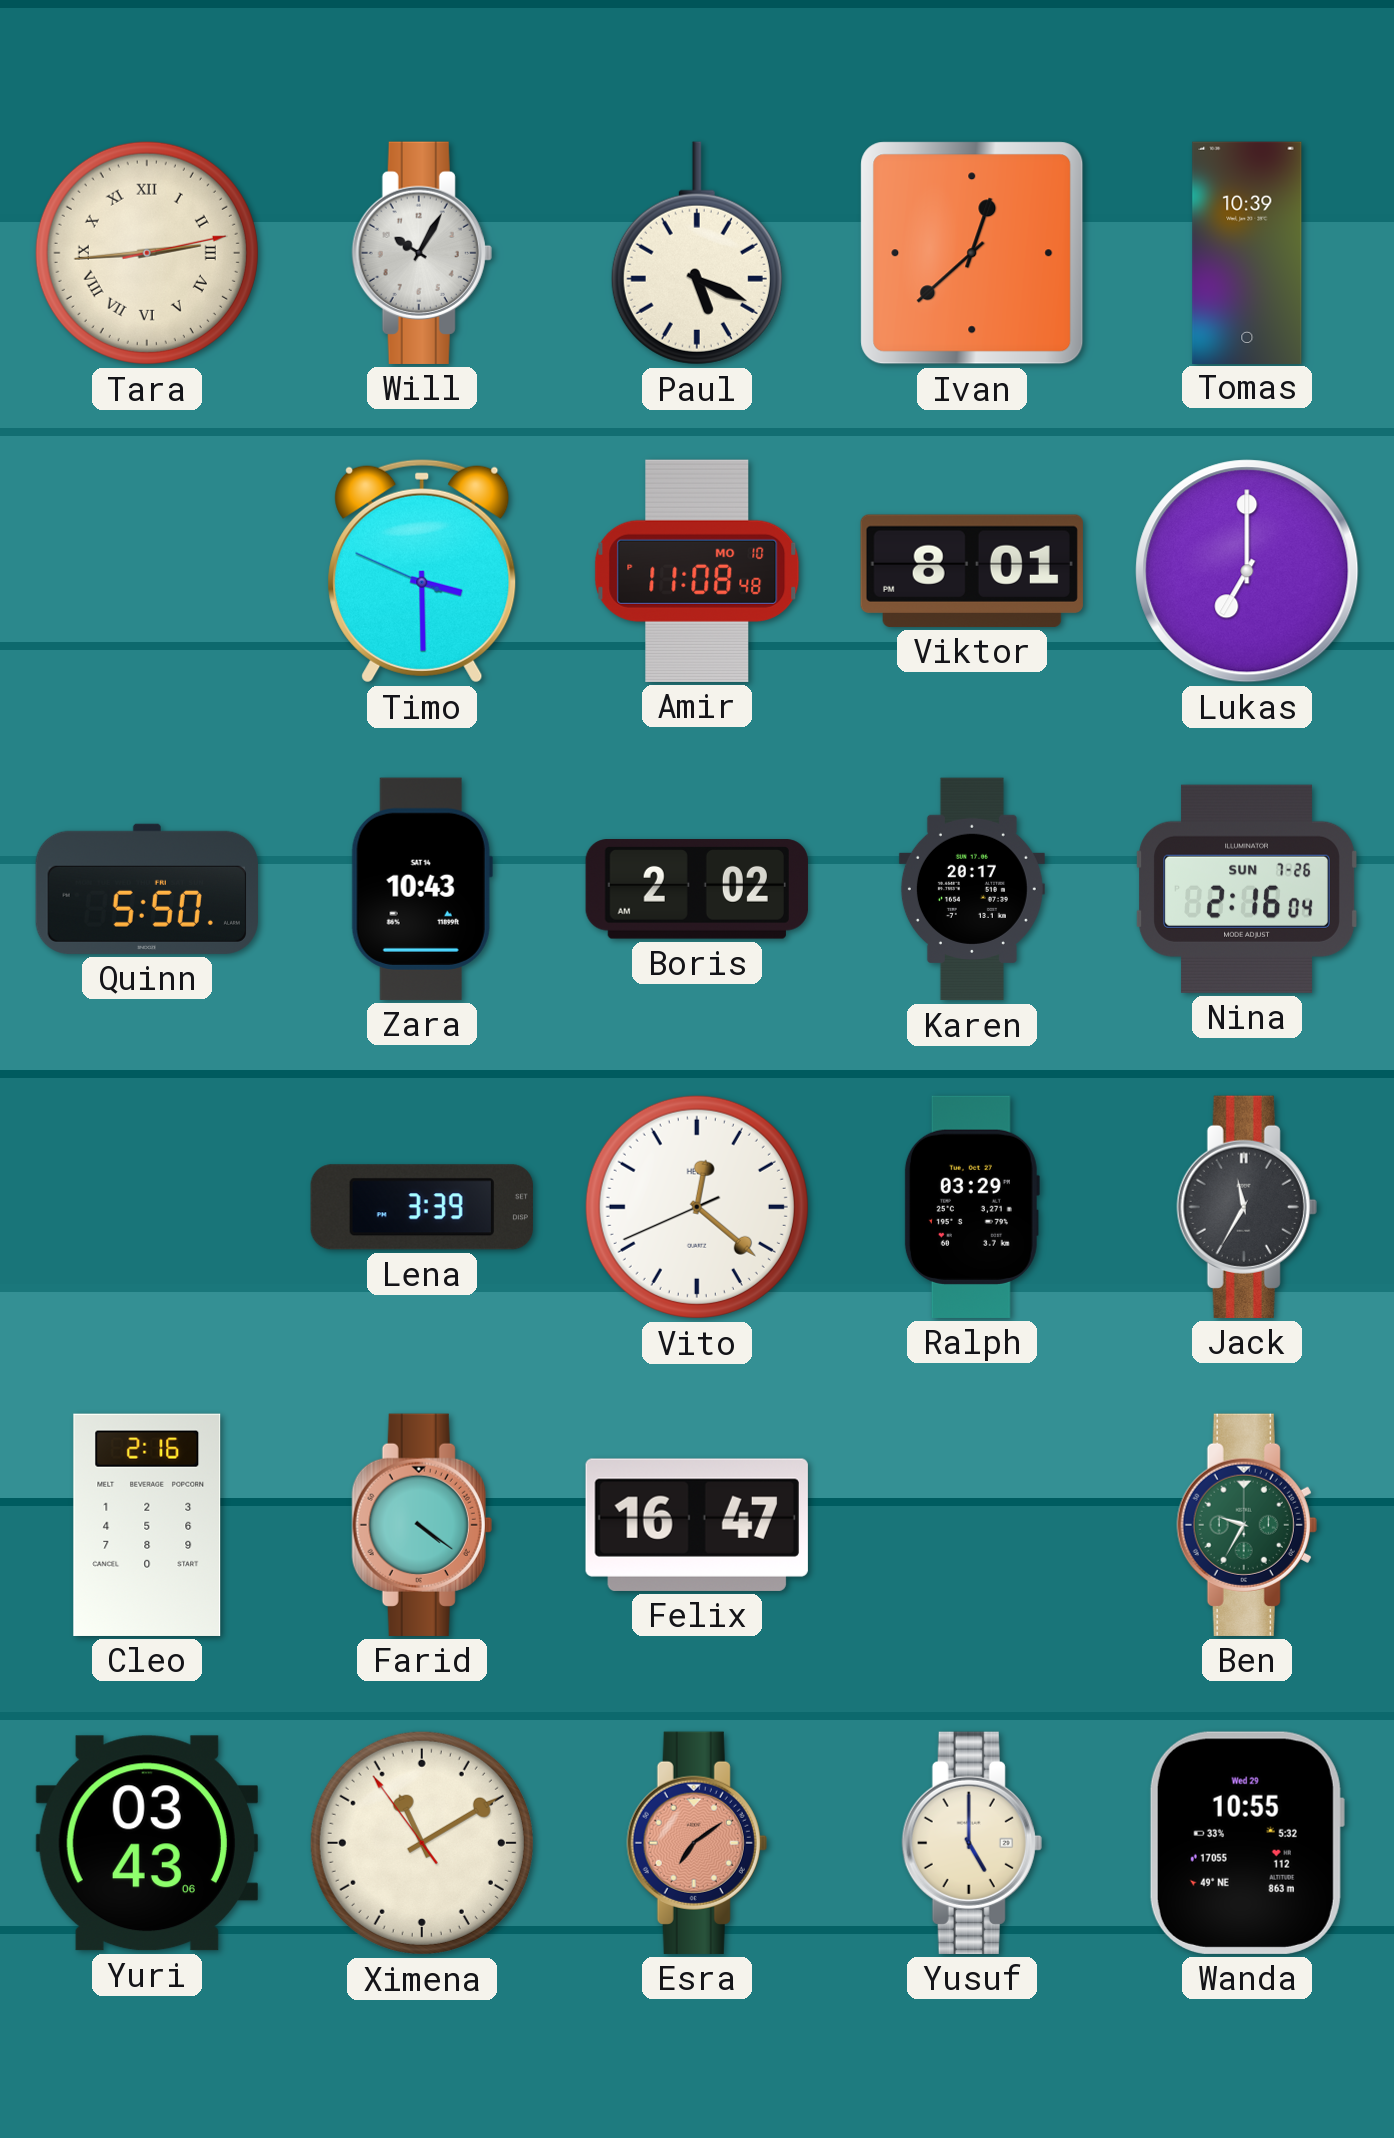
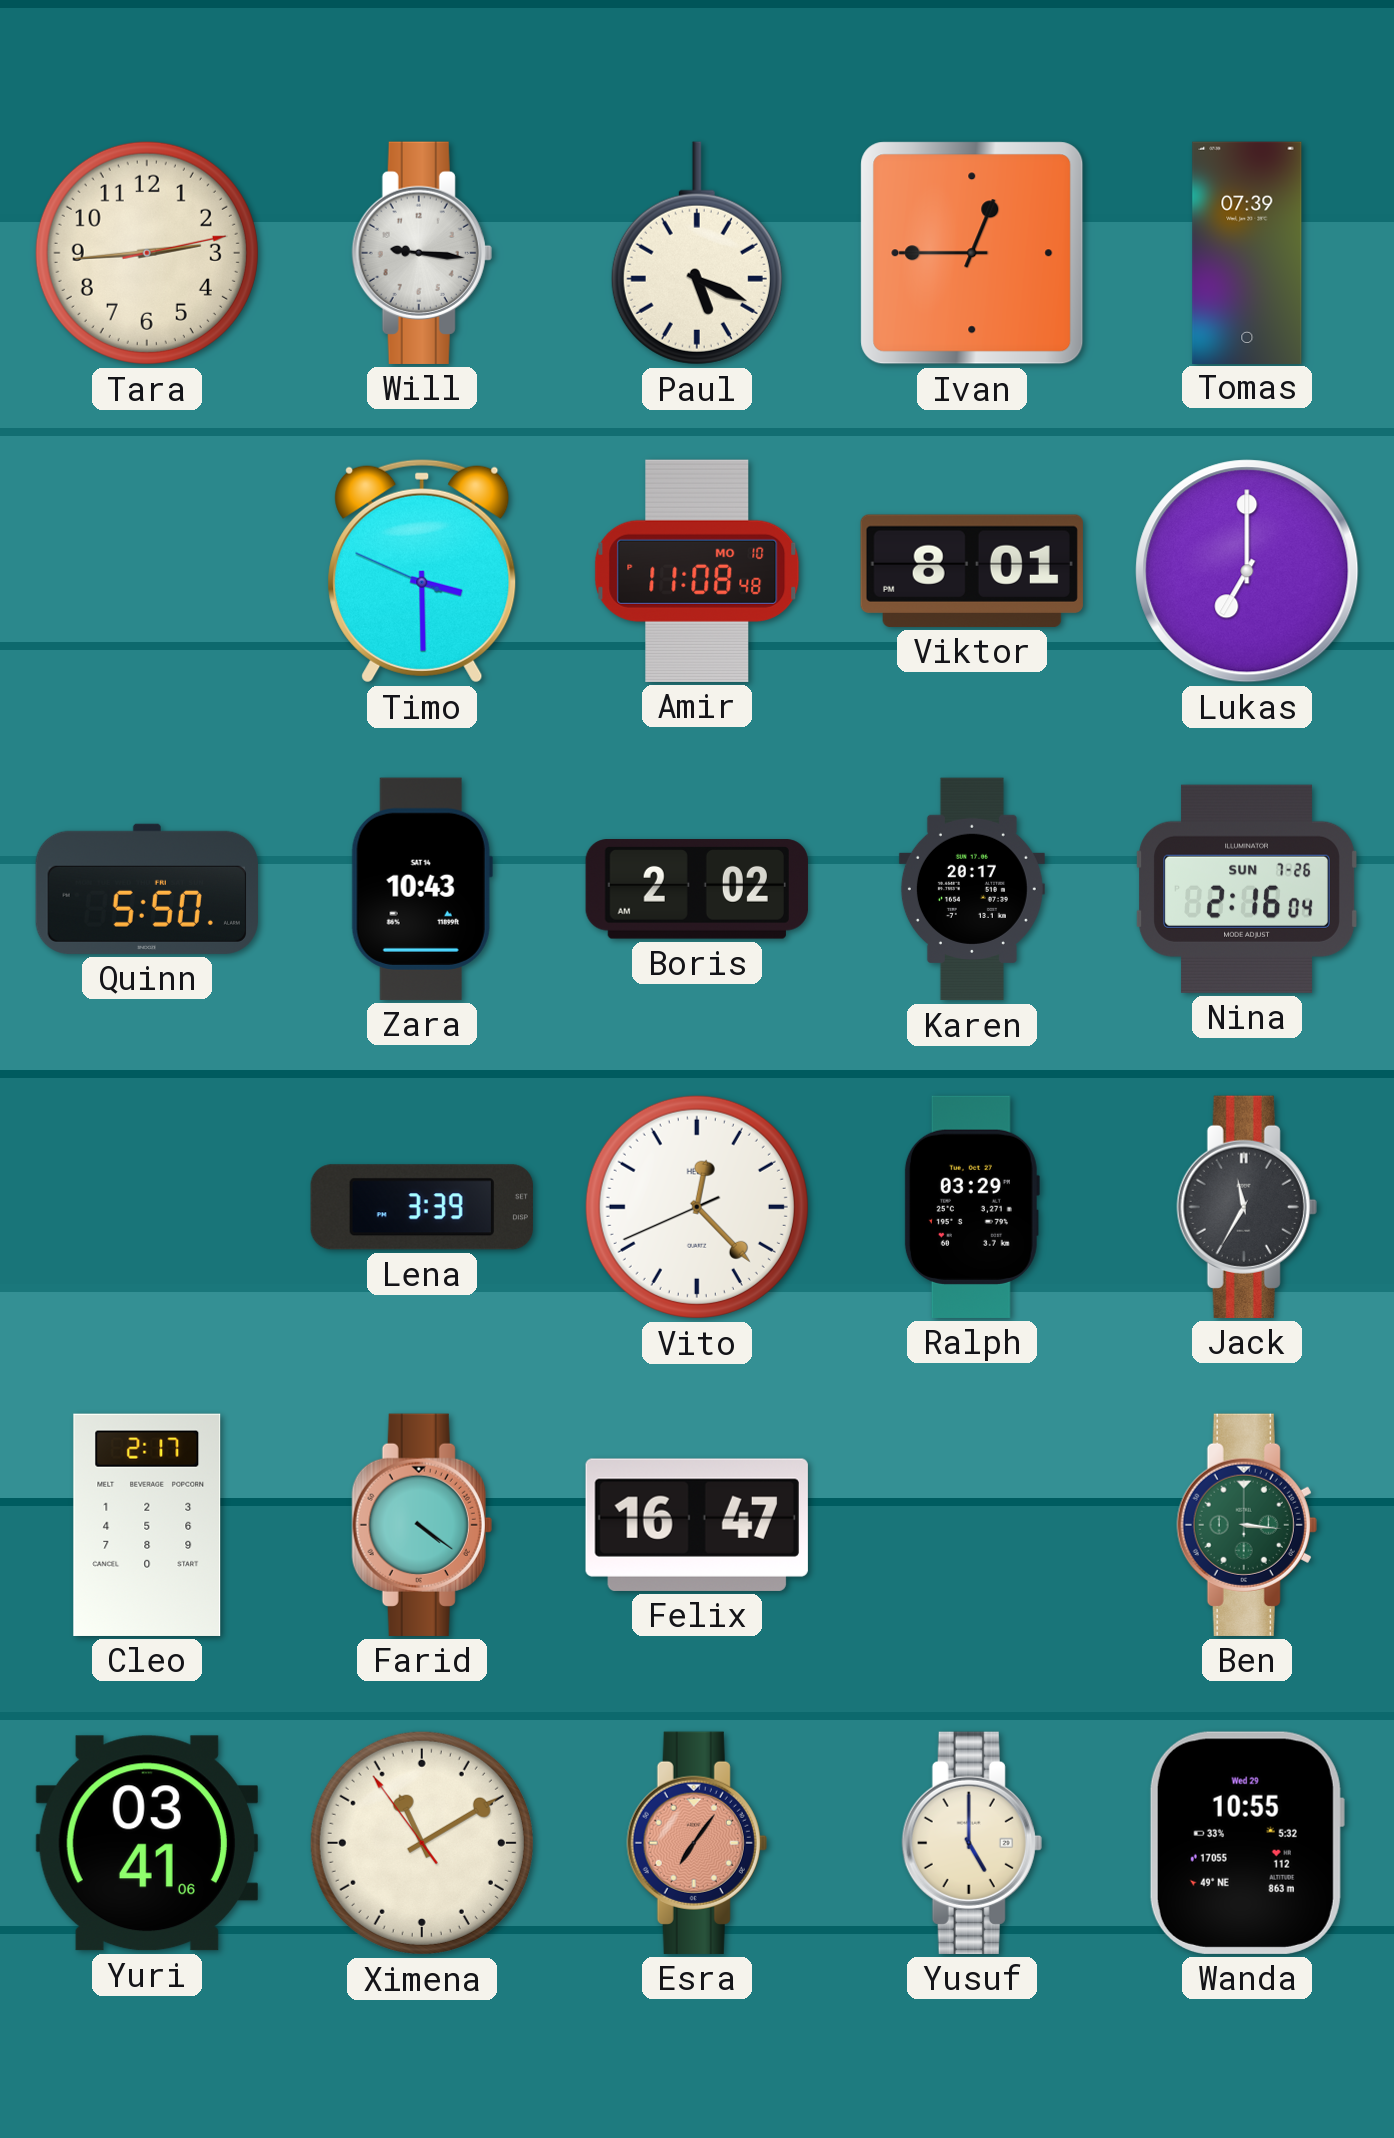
Tara numerals: Roman -> Arabic
Will: 10:05 -> 9:16
Ivan: 12:38 -> 12:45
Tomas: 10:39 -> 07:39
Vito: 12:21 -> 12:22
Cleo: 2:16 -> 2:17
Ben: 9:35 -> 3:16
Yuri: 03:43 -> 03:41
Esra: 7:09 -> 7:06
